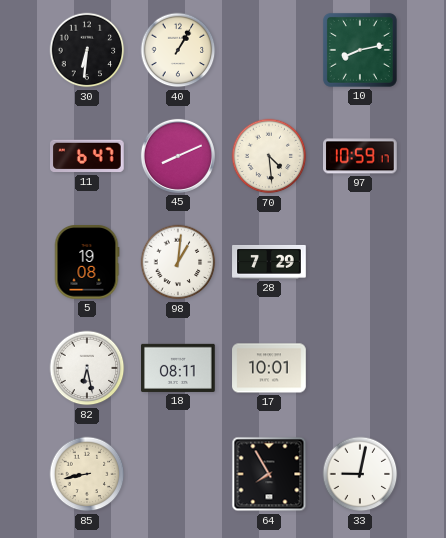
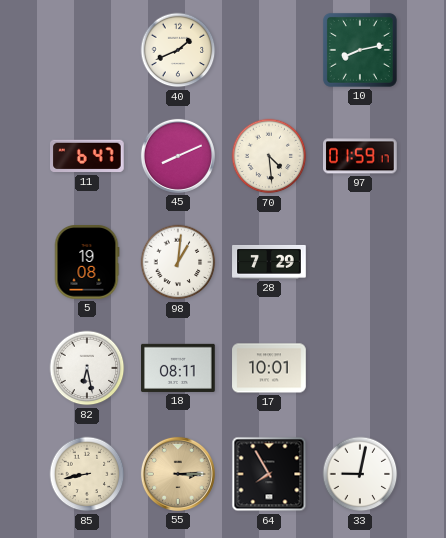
30: 6:31 -> none
40: 1:05 -> 1:41
97: 10:59 -> 01:59
55: none -> 3:15
